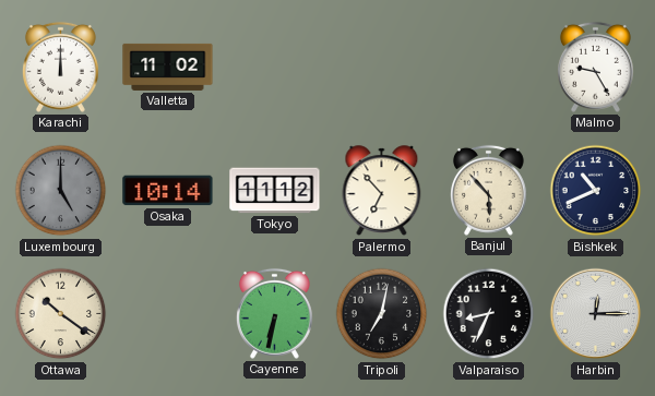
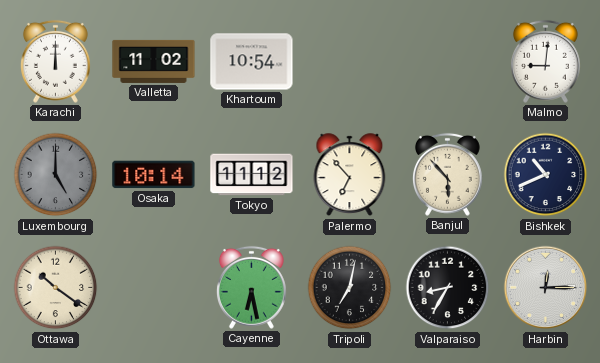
Khartoum: none -> 10:54
Malmo: 9:25 -> 9:01
Cayenne: 6:32 -> 6:28
Valparaiso: 8:34 -> 8:35
